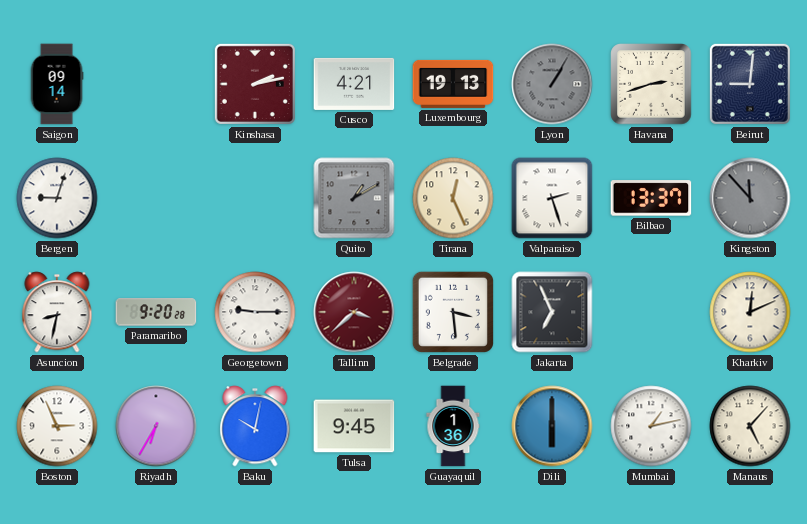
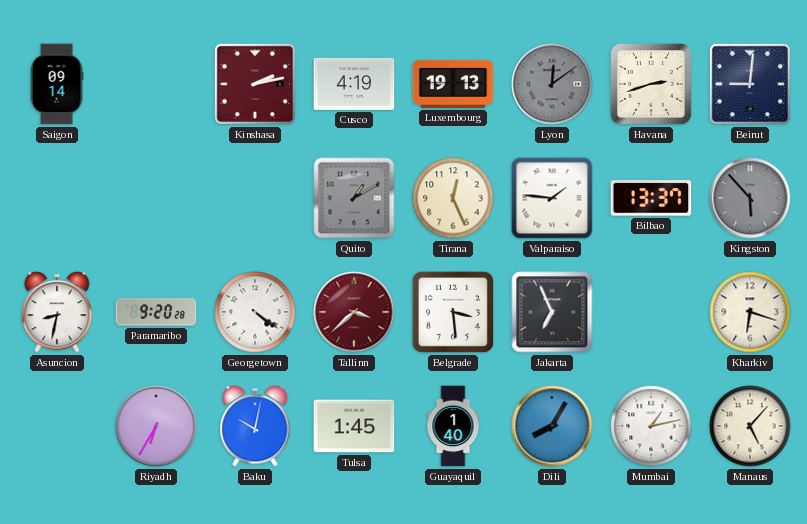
Cusco: 4:21 -> 4:19
Lyon: 1:05 -> 12:09
Bergen: 9:03 -> none
Valparaiso: 2:27 -> 1:46
Kingston: 11:53 -> 5:53
Georgetown: 9:15 -> 4:21
Kharkiv: 12:11 -> 6:18
Boston: 2:56 -> none
Tulsa: 9:45 -> 1:45
Guayaquil: 1:36 -> 1:40
Dili: 6:00 -> 8:05
